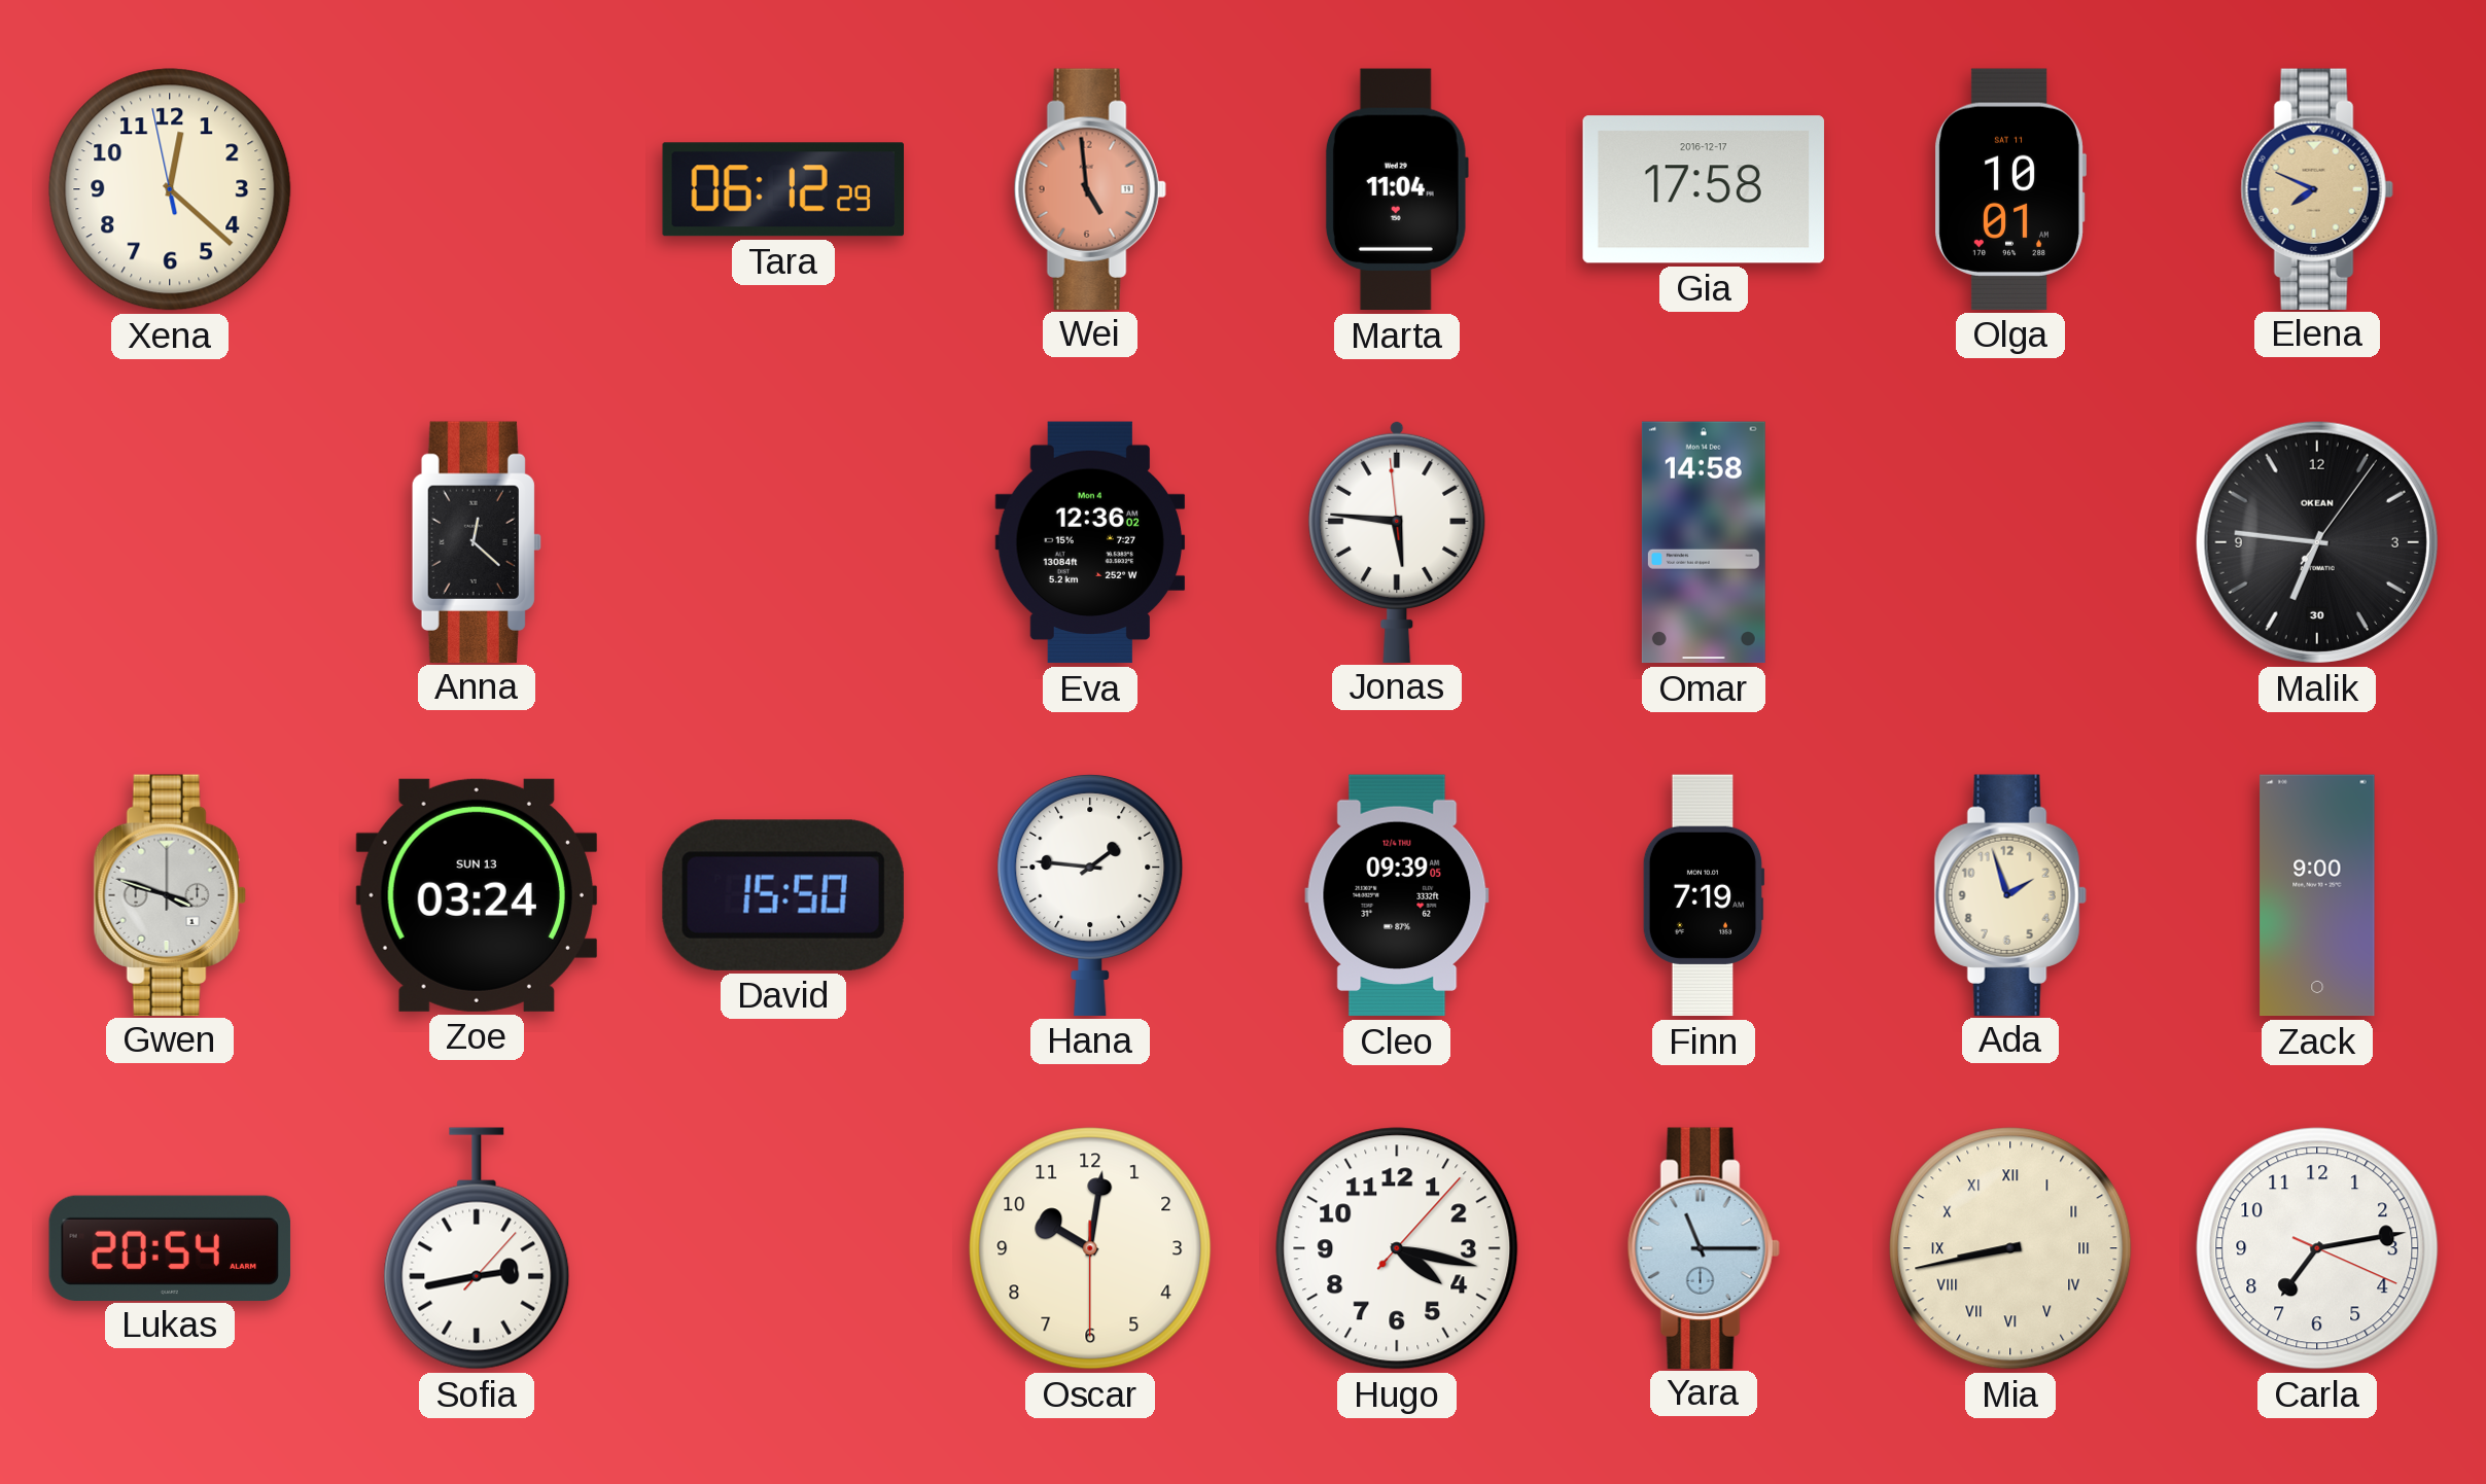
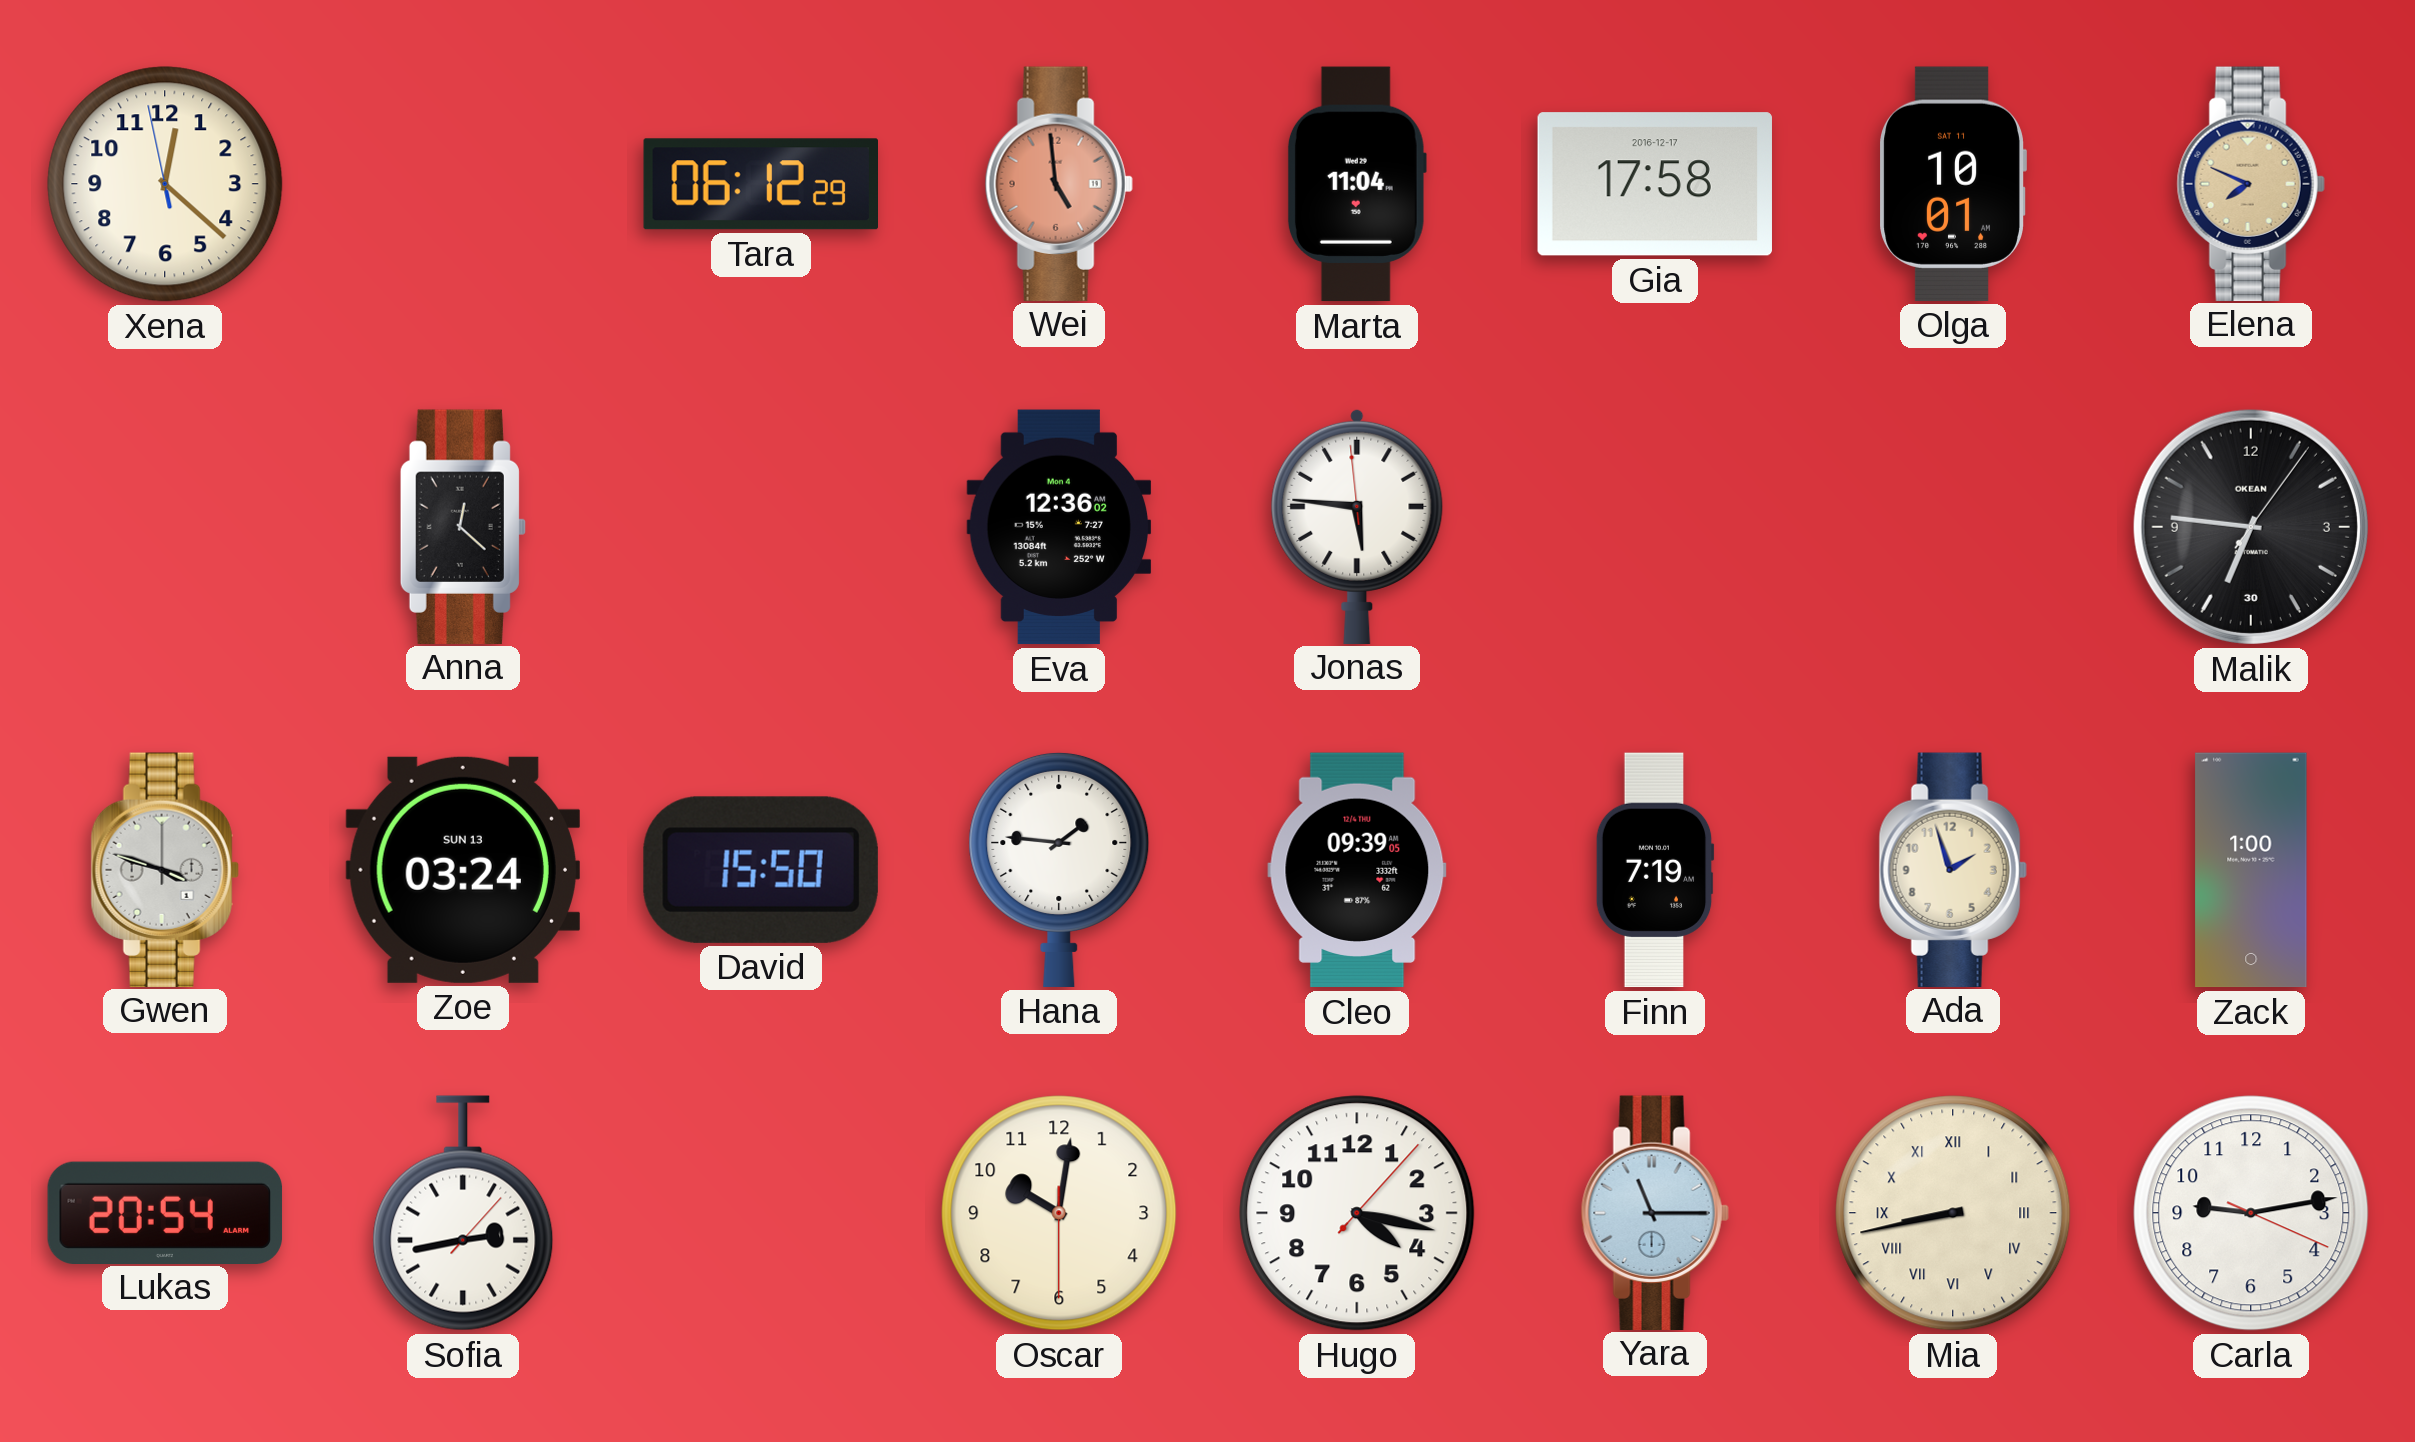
Omar: 14:58 -> none
Zack: 9:00 -> 1:00
Carla: 7:13 -> 9:13
